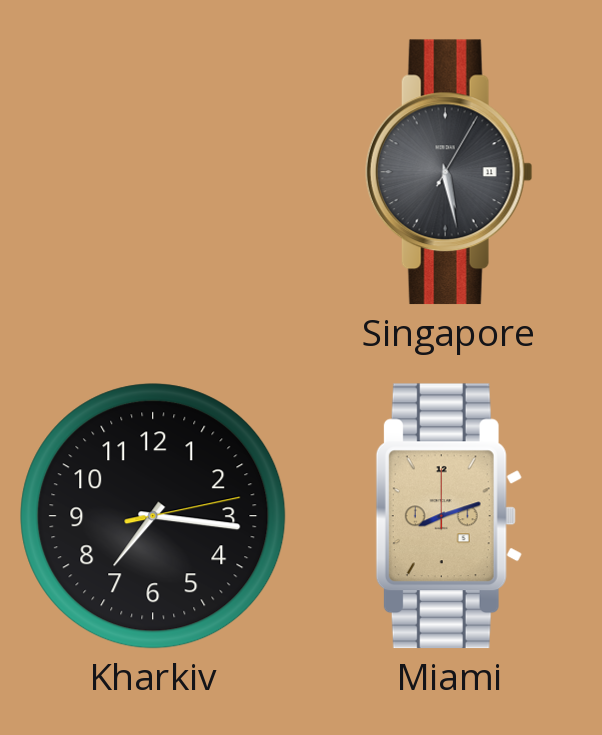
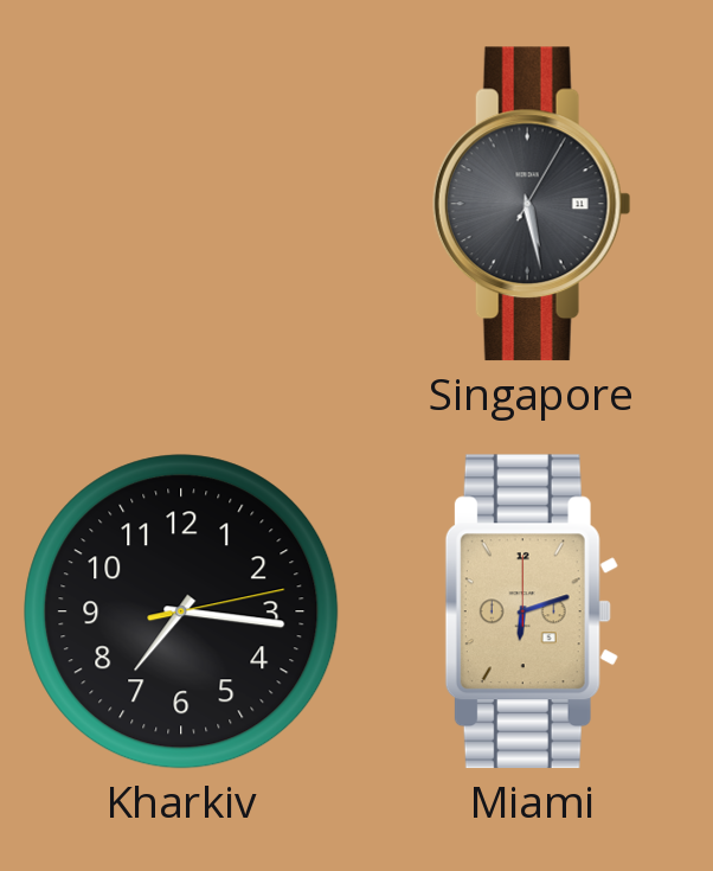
Miami: 8:12 -> 6:12
